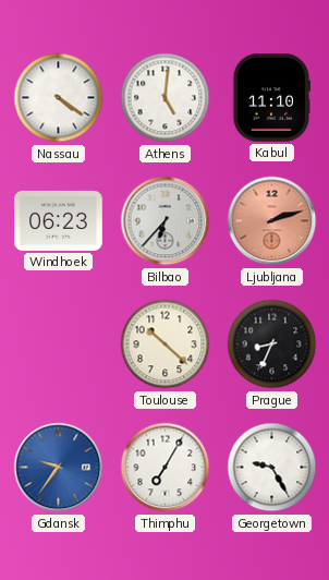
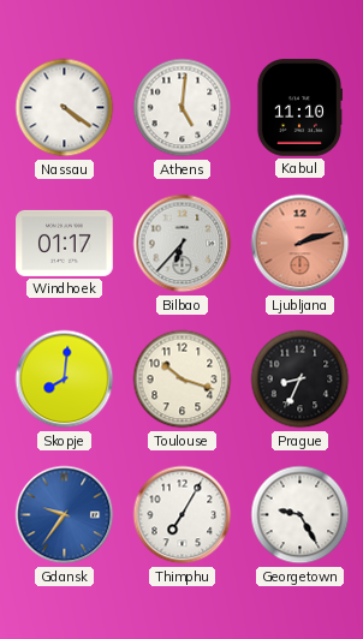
Windhoek: 06:23 -> 01:17
Skopje: none -> 8:01
Toulouse: 10:22 -> 10:18
